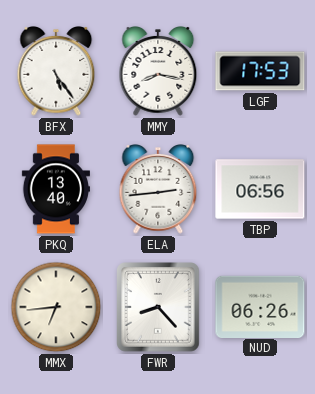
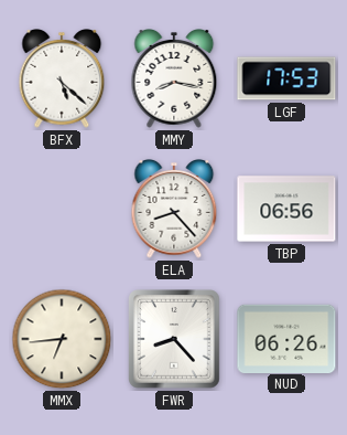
BFX: 5:24 -> 5:22
PKQ: 13:40 -> none
ELA: 2:44 -> 8:23
